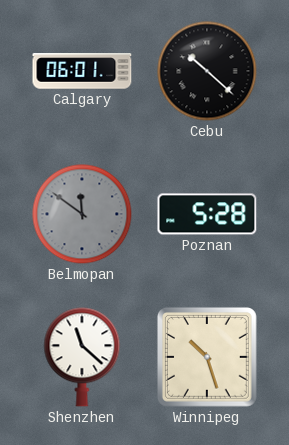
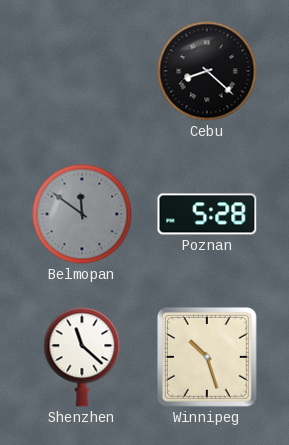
Calgary: 06:01 -> none
Cebu: 10:22 -> 8:22
